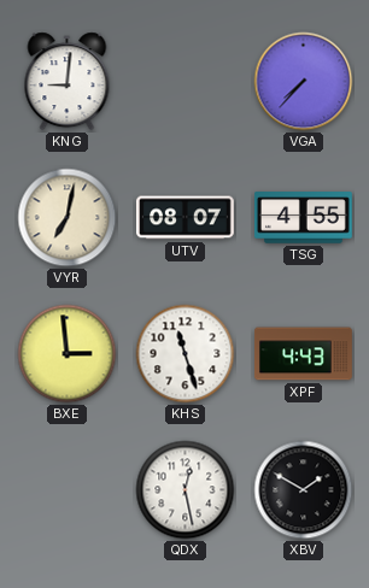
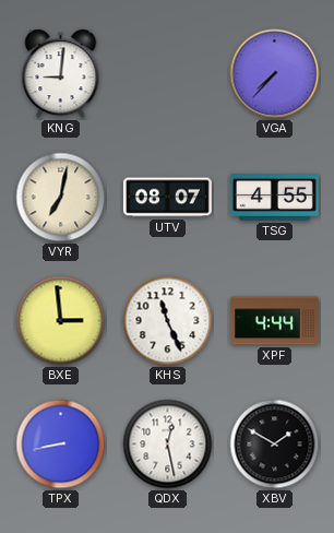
KHS: 11:27 -> 11:26
XPF: 4:43 -> 4:44
TPX: none -> 8:43
